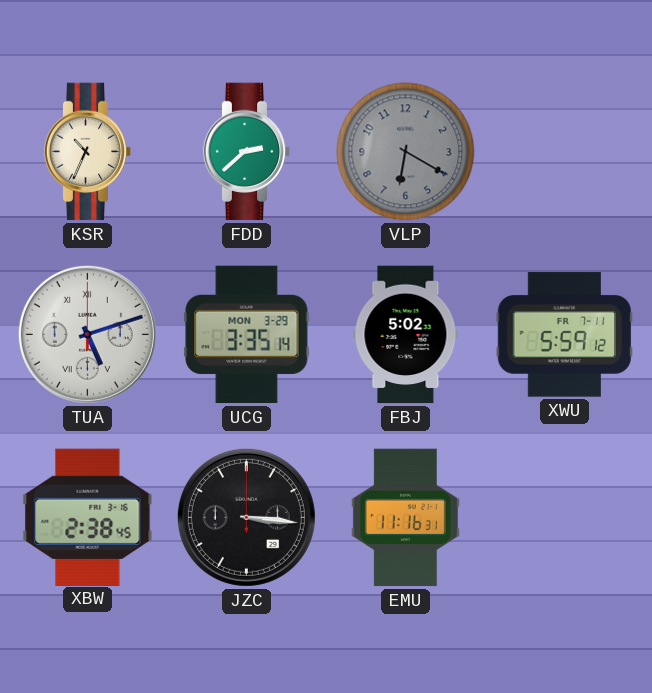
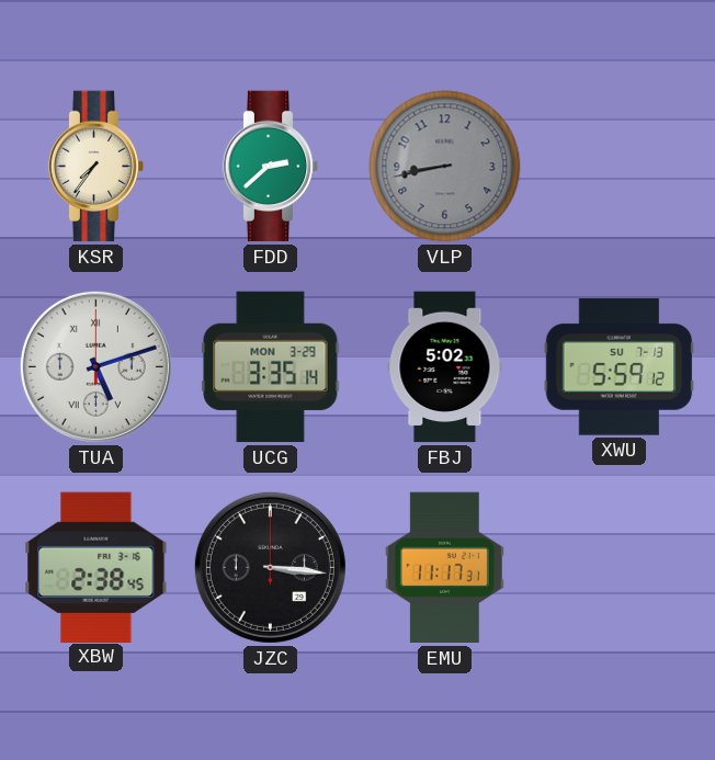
KSR: 10:34 -> 7:36
VLP: 6:20 -> 8:43
XWU date: FR 7-11 -> SU 7-13
EMU: 11:16 -> 11:17
